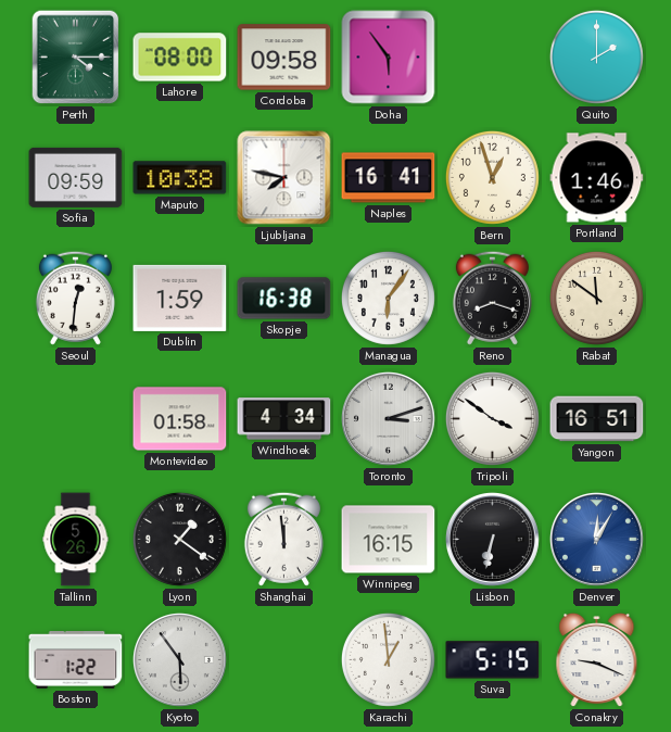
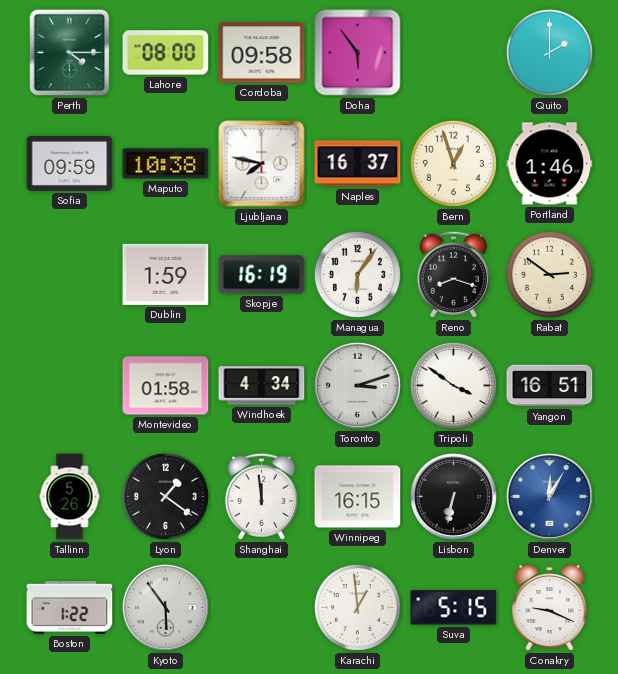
Naples: 16:41 -> 16:37
Seoul: 12:31 -> none
Skopje: 16:38 -> 16:19
Rabat: 11:51 -> 2:51
